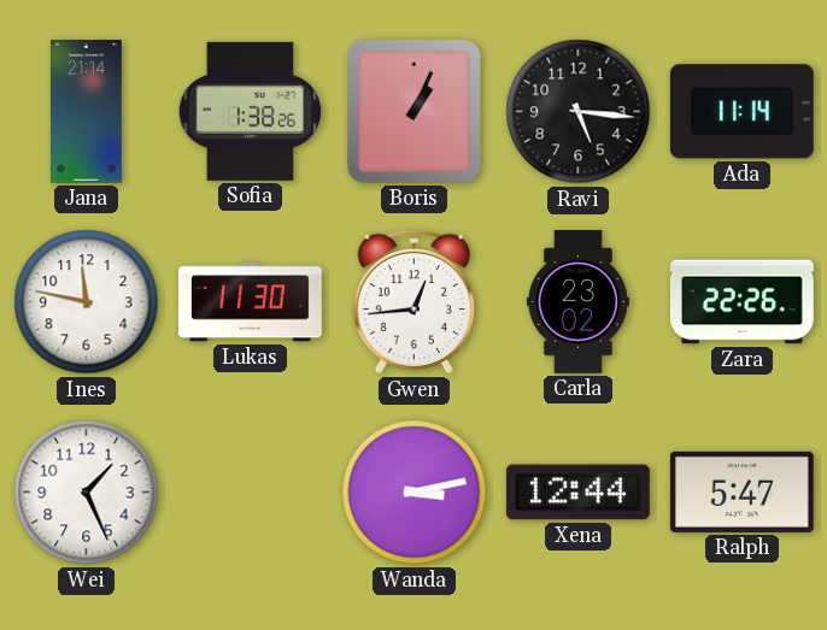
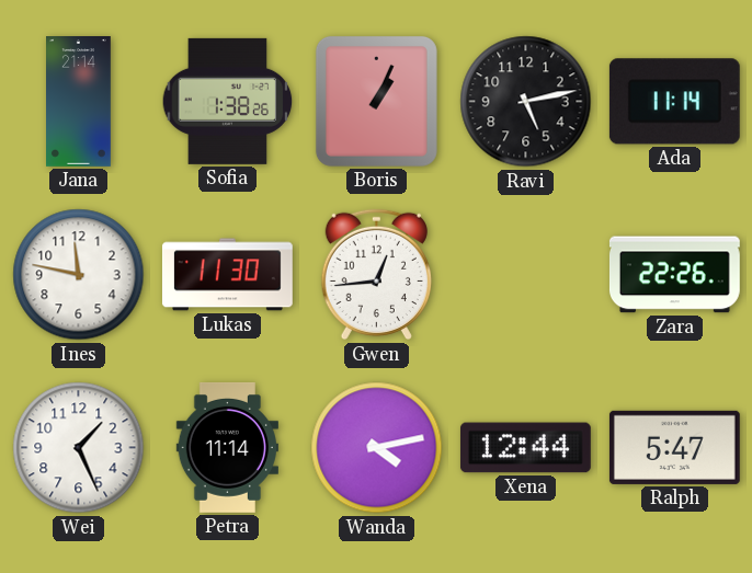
Ravi: 5:16 -> 5:13
Carla: 23:02 -> none
Petra: none -> 11:14
Wanda: 3:13 -> 4:13
